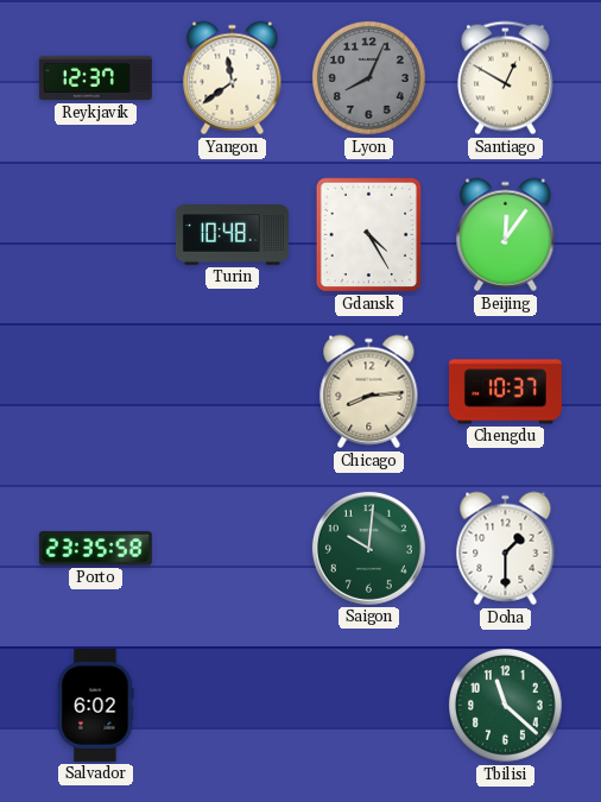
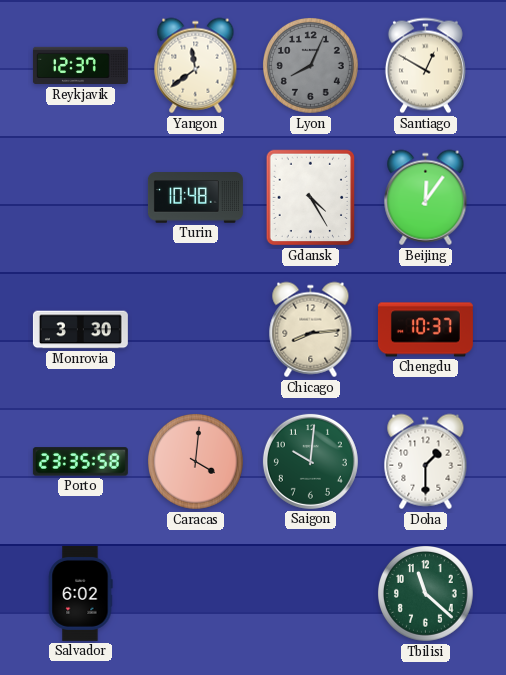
Monrovia: none -> 3:30
Caracas: none -> 4:01
